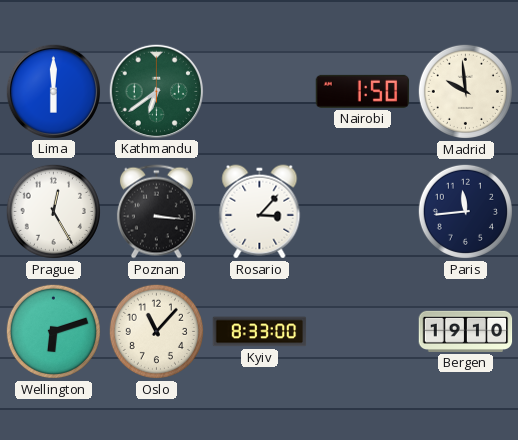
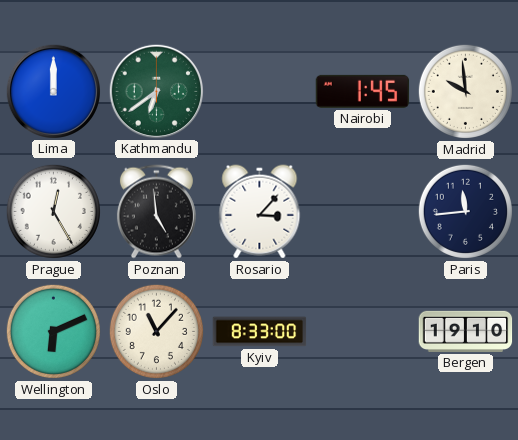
Lima: 6:00 -> 12:00
Nairobi: 1:50 -> 1:45
Poznan: 3:16 -> 4:59
Wellington: 6:12 -> 6:11
